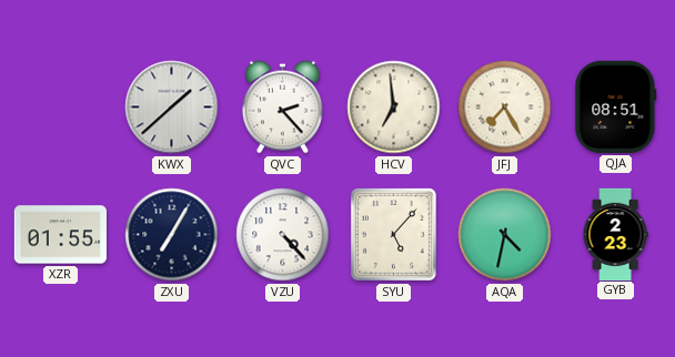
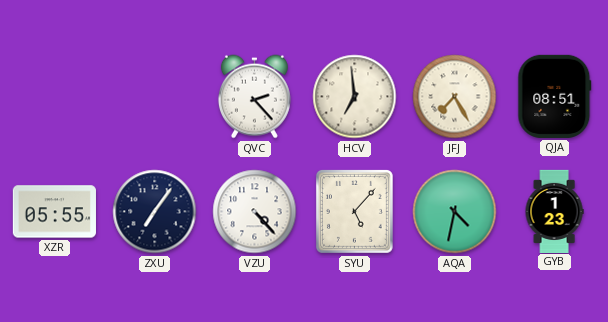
KWX: 1:38 -> none
XZR: 01:55 -> 05:55
ZXU: 7:05 -> 7:06
GYB: 2:23 -> 1:23
